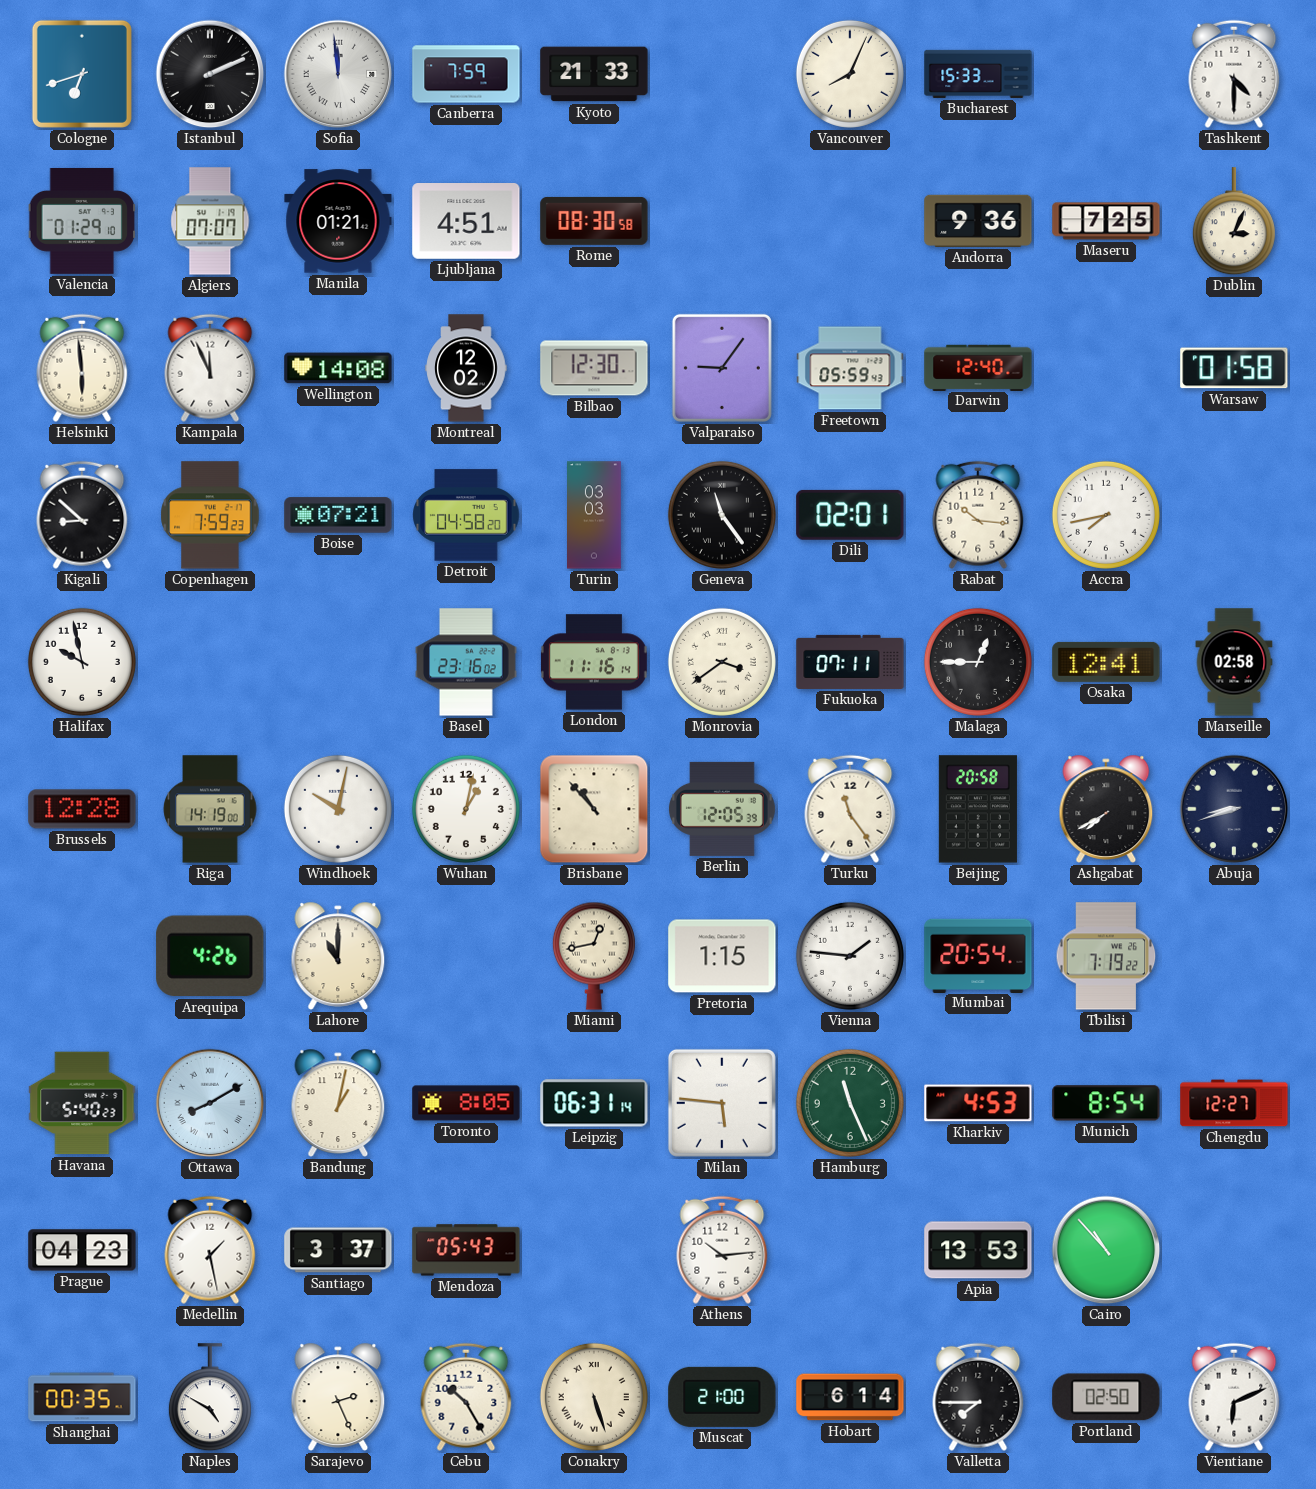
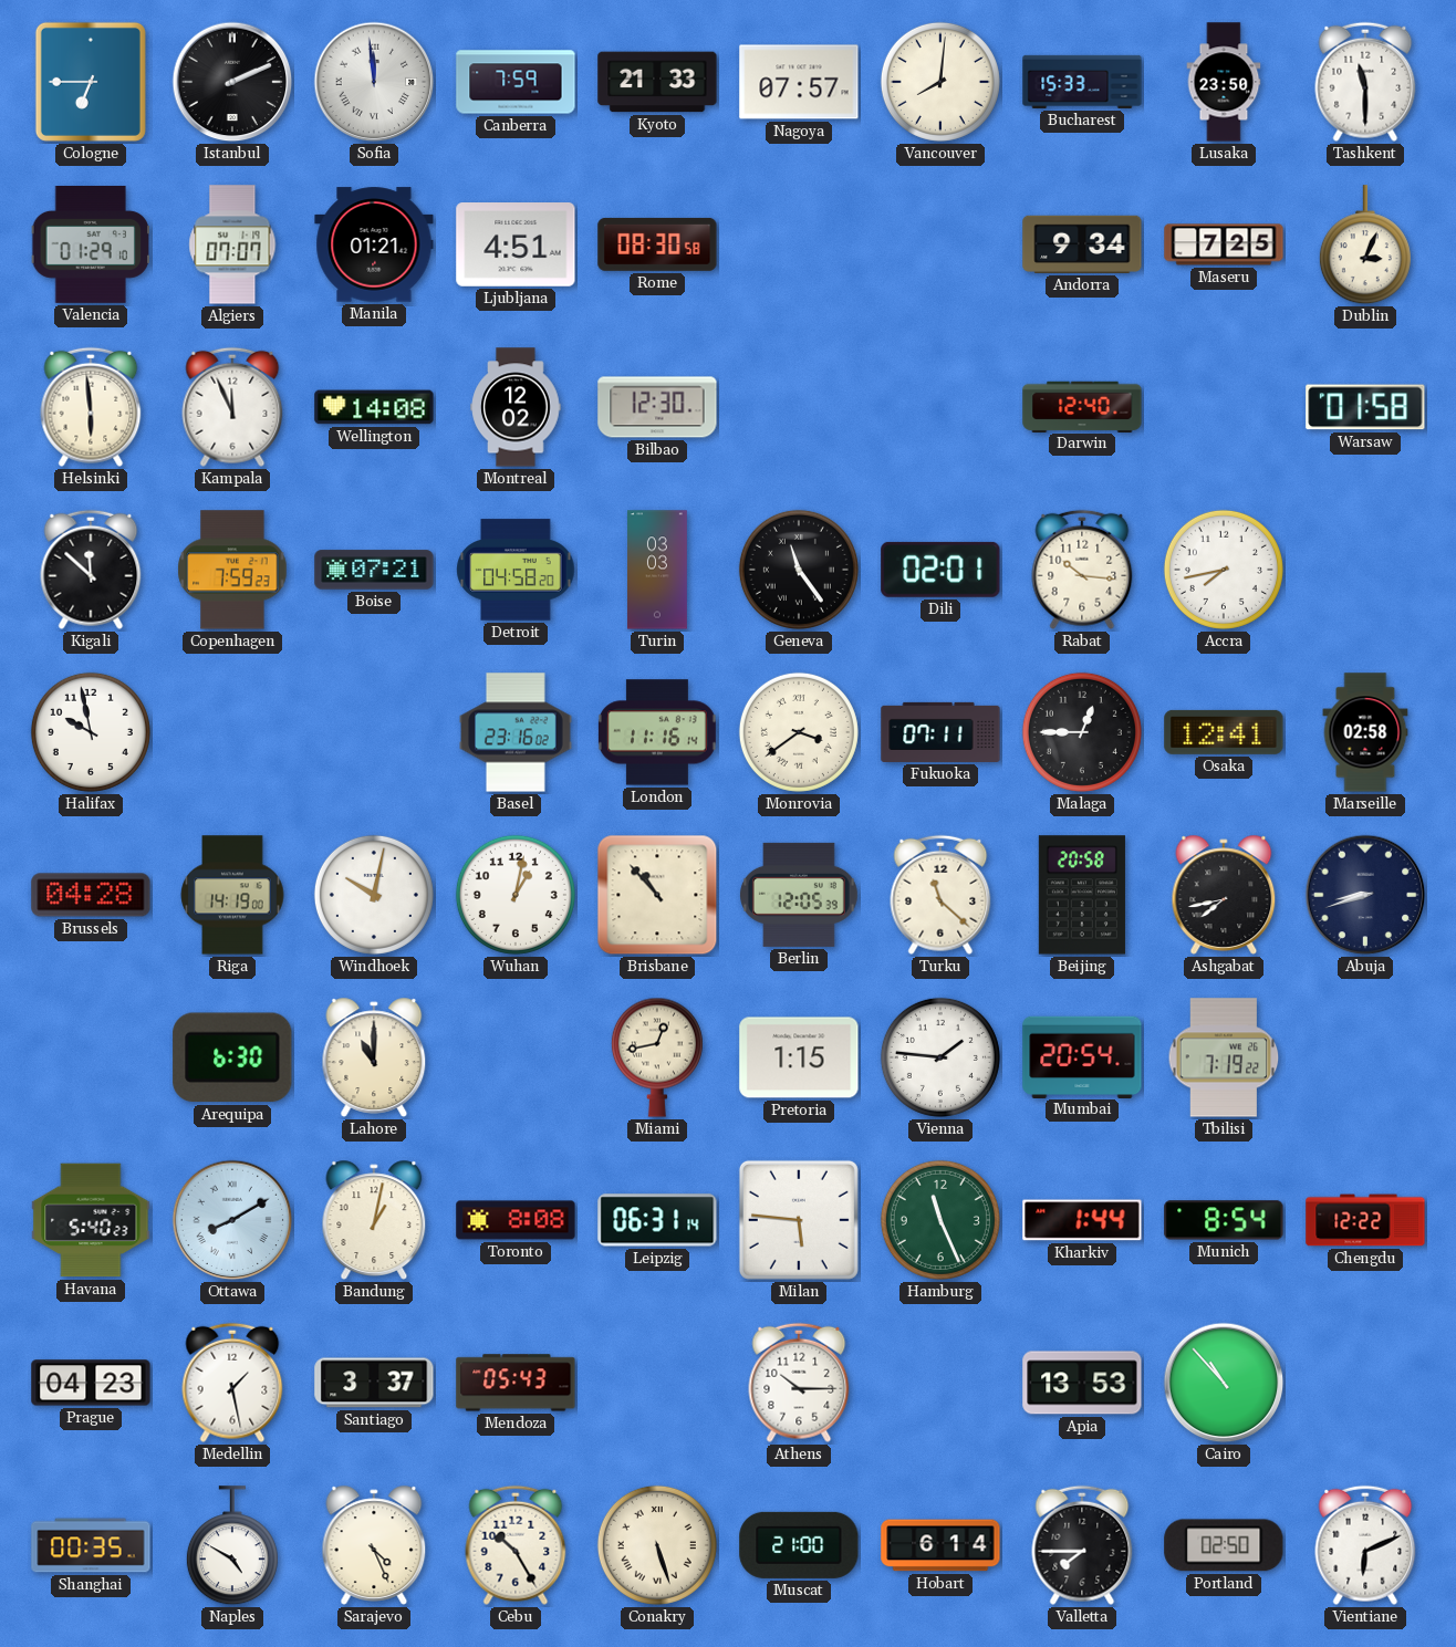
Cologne: 6:42 -> 6:45
Nagoya: none -> 07:57
Vancouver: 8:04 -> 8:01
Lusaka: none -> 23:50
Tashkent: 4:30 -> 11:30
Andorra: 9:36 -> 9:34
Valparaiso: 9:06 -> none
Freetown: 05:59 -> none
Kigali: 8:52 -> 11:52
Brussels: 12:28 -> 04:28
Turku: 11:24 -> 11:22
Ashgabat: 7:40 -> 7:43
Arequipa: 4:26 -> 6:30
Toronto: 8:05 -> 8:08
Kharkiv: 4:53 -> 1:44
Chengdu: 12:27 -> 12:22
Athens: 10:14 -> 10:15
Sarajevo: 2:26 -> 4:26
